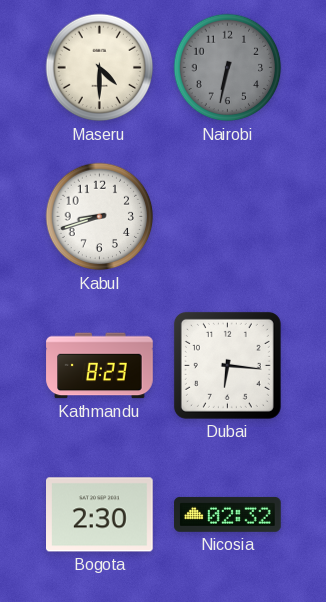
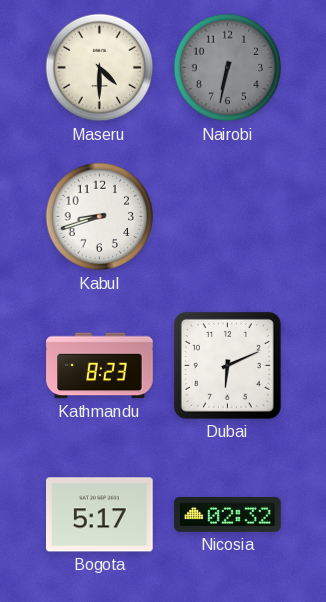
Dubai: 6:16 -> 6:11
Bogota: 2:30 -> 5:17
